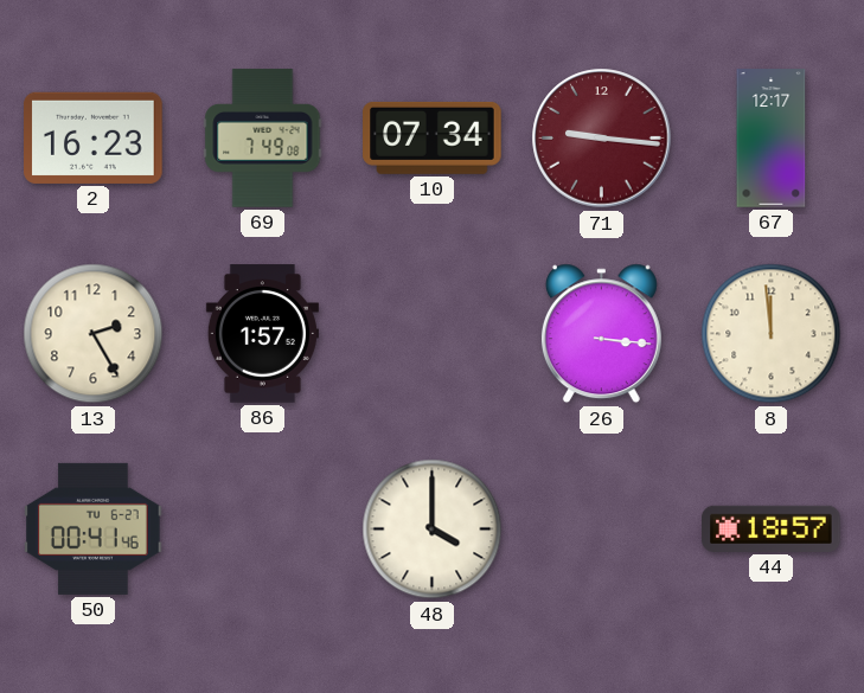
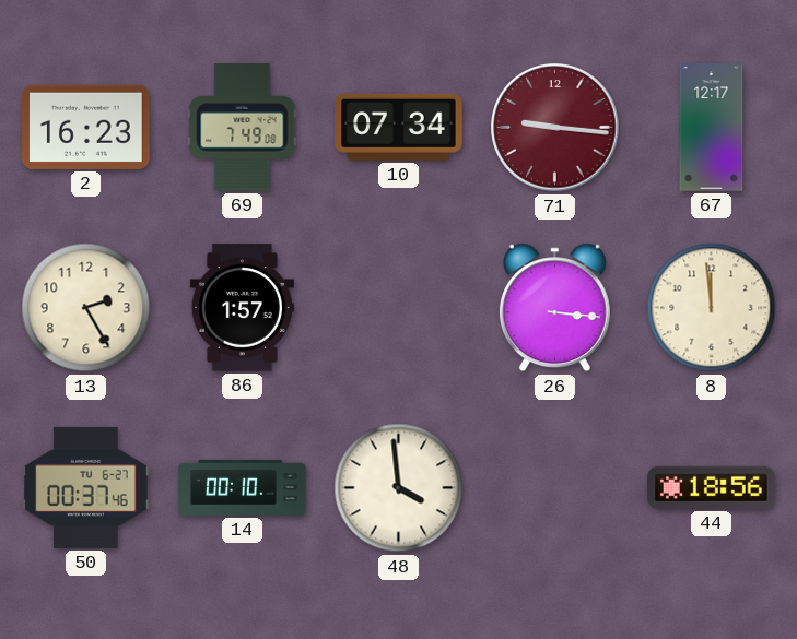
50: 00:41 -> 00:37
14: none -> 00:10
48: 4:00 -> 3:59
44: 18:57 -> 18:56
